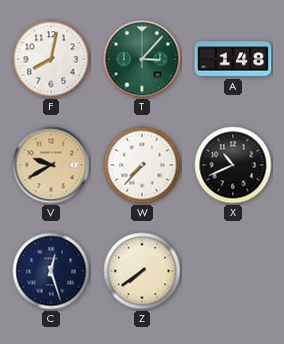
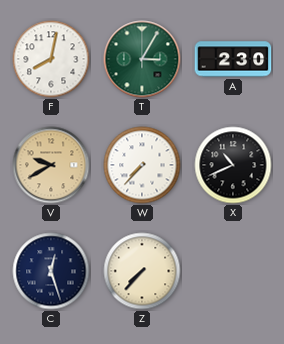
T: 3:07 -> 3:05
A: 1:48 -> 2:30
Z: 7:39 -> 7:37
